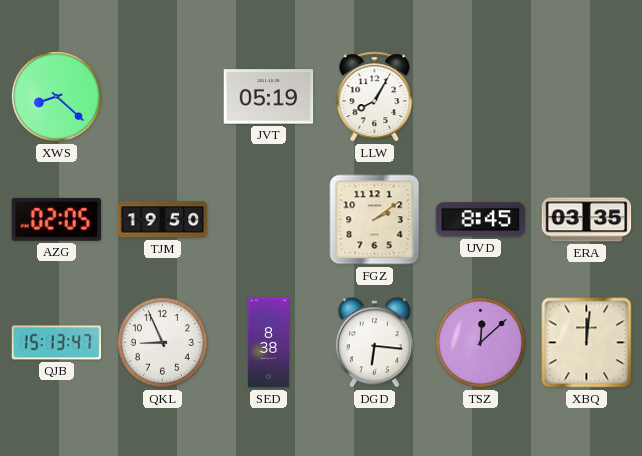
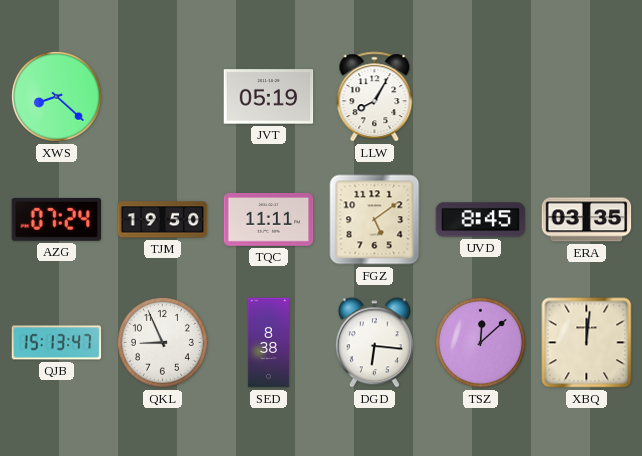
AZG: 02:05 -> 07:24
TQC: none -> 11:11
FGZ: 2:09 -> 5:09
